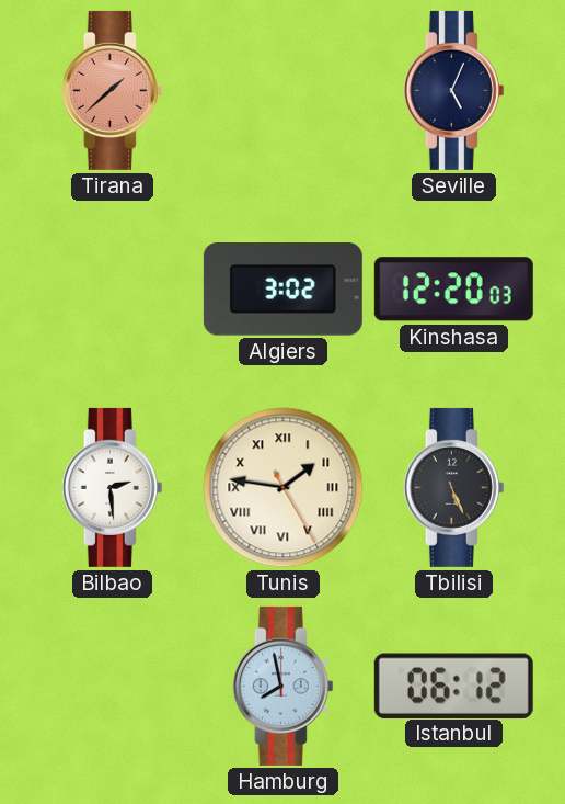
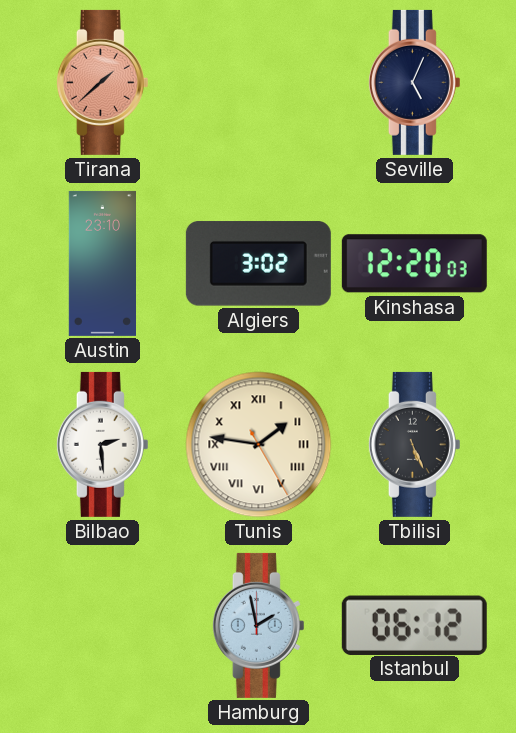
Austin: none -> 23:10
Hamburg: 7:58 -> 1:58
